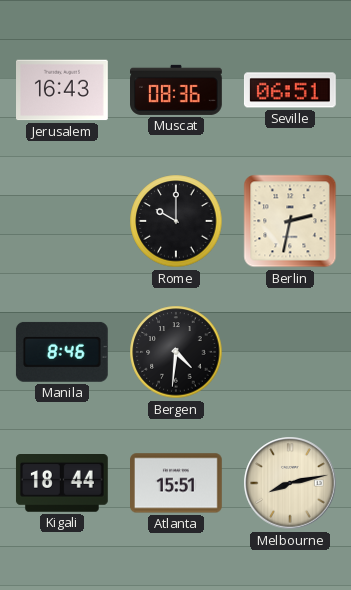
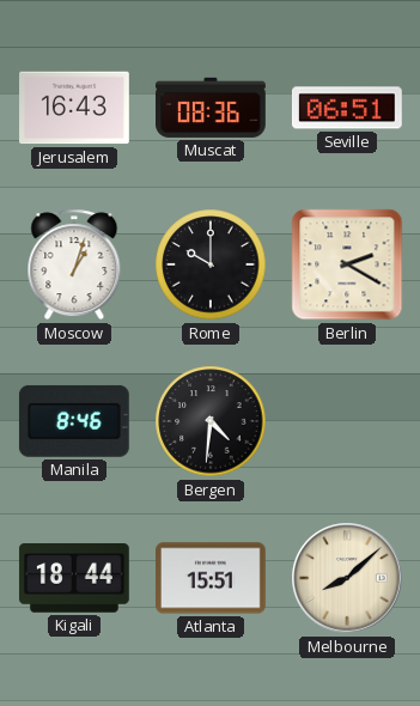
Moscow: none -> 1:03
Berlin: 2:32 -> 2:20
Melbourne: 8:13 -> 8:08
